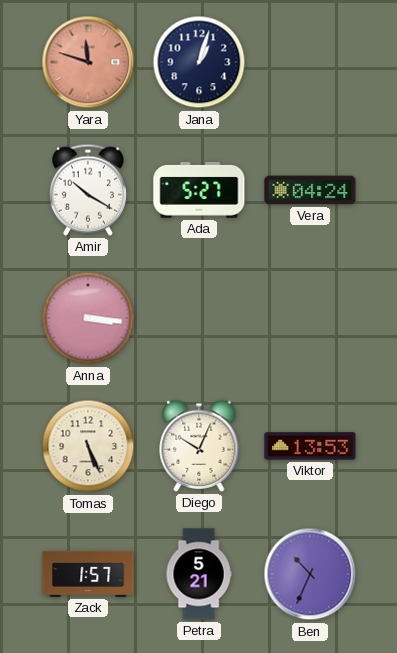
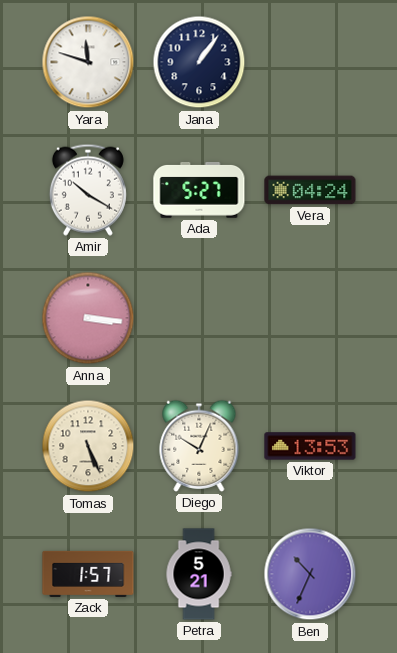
Yara dial: salmon -> white
Jana: 1:03 -> 1:06
